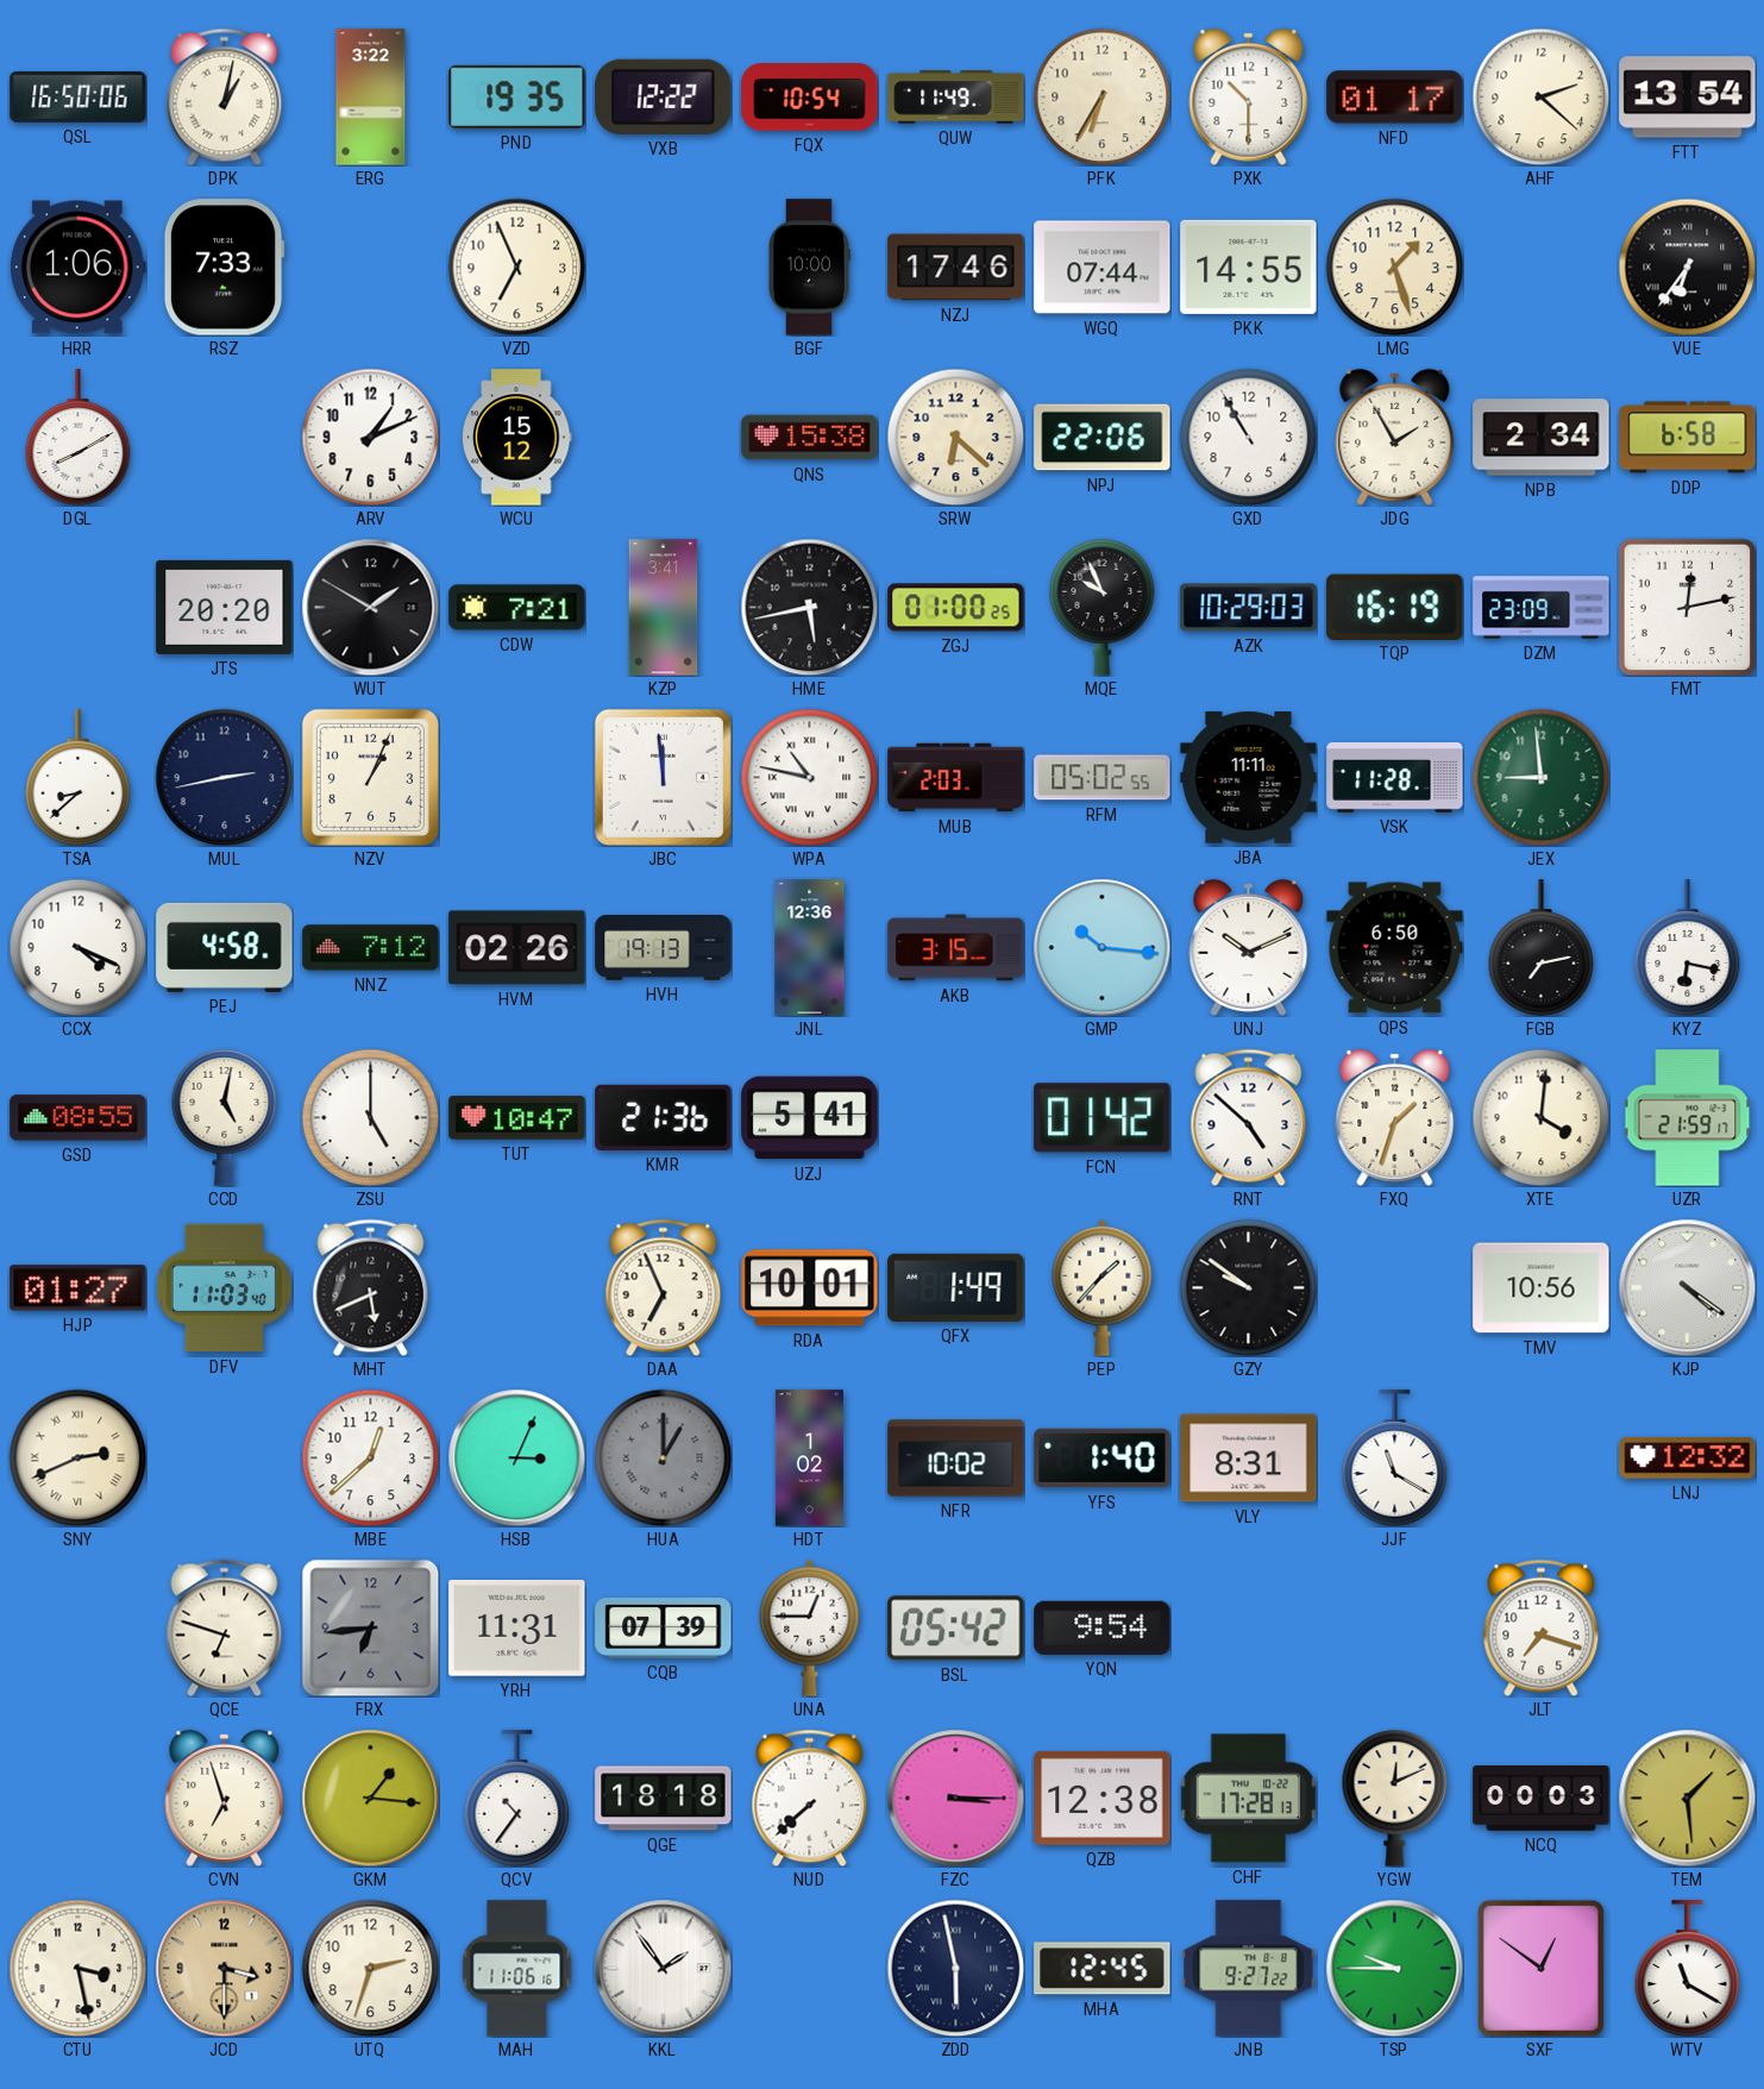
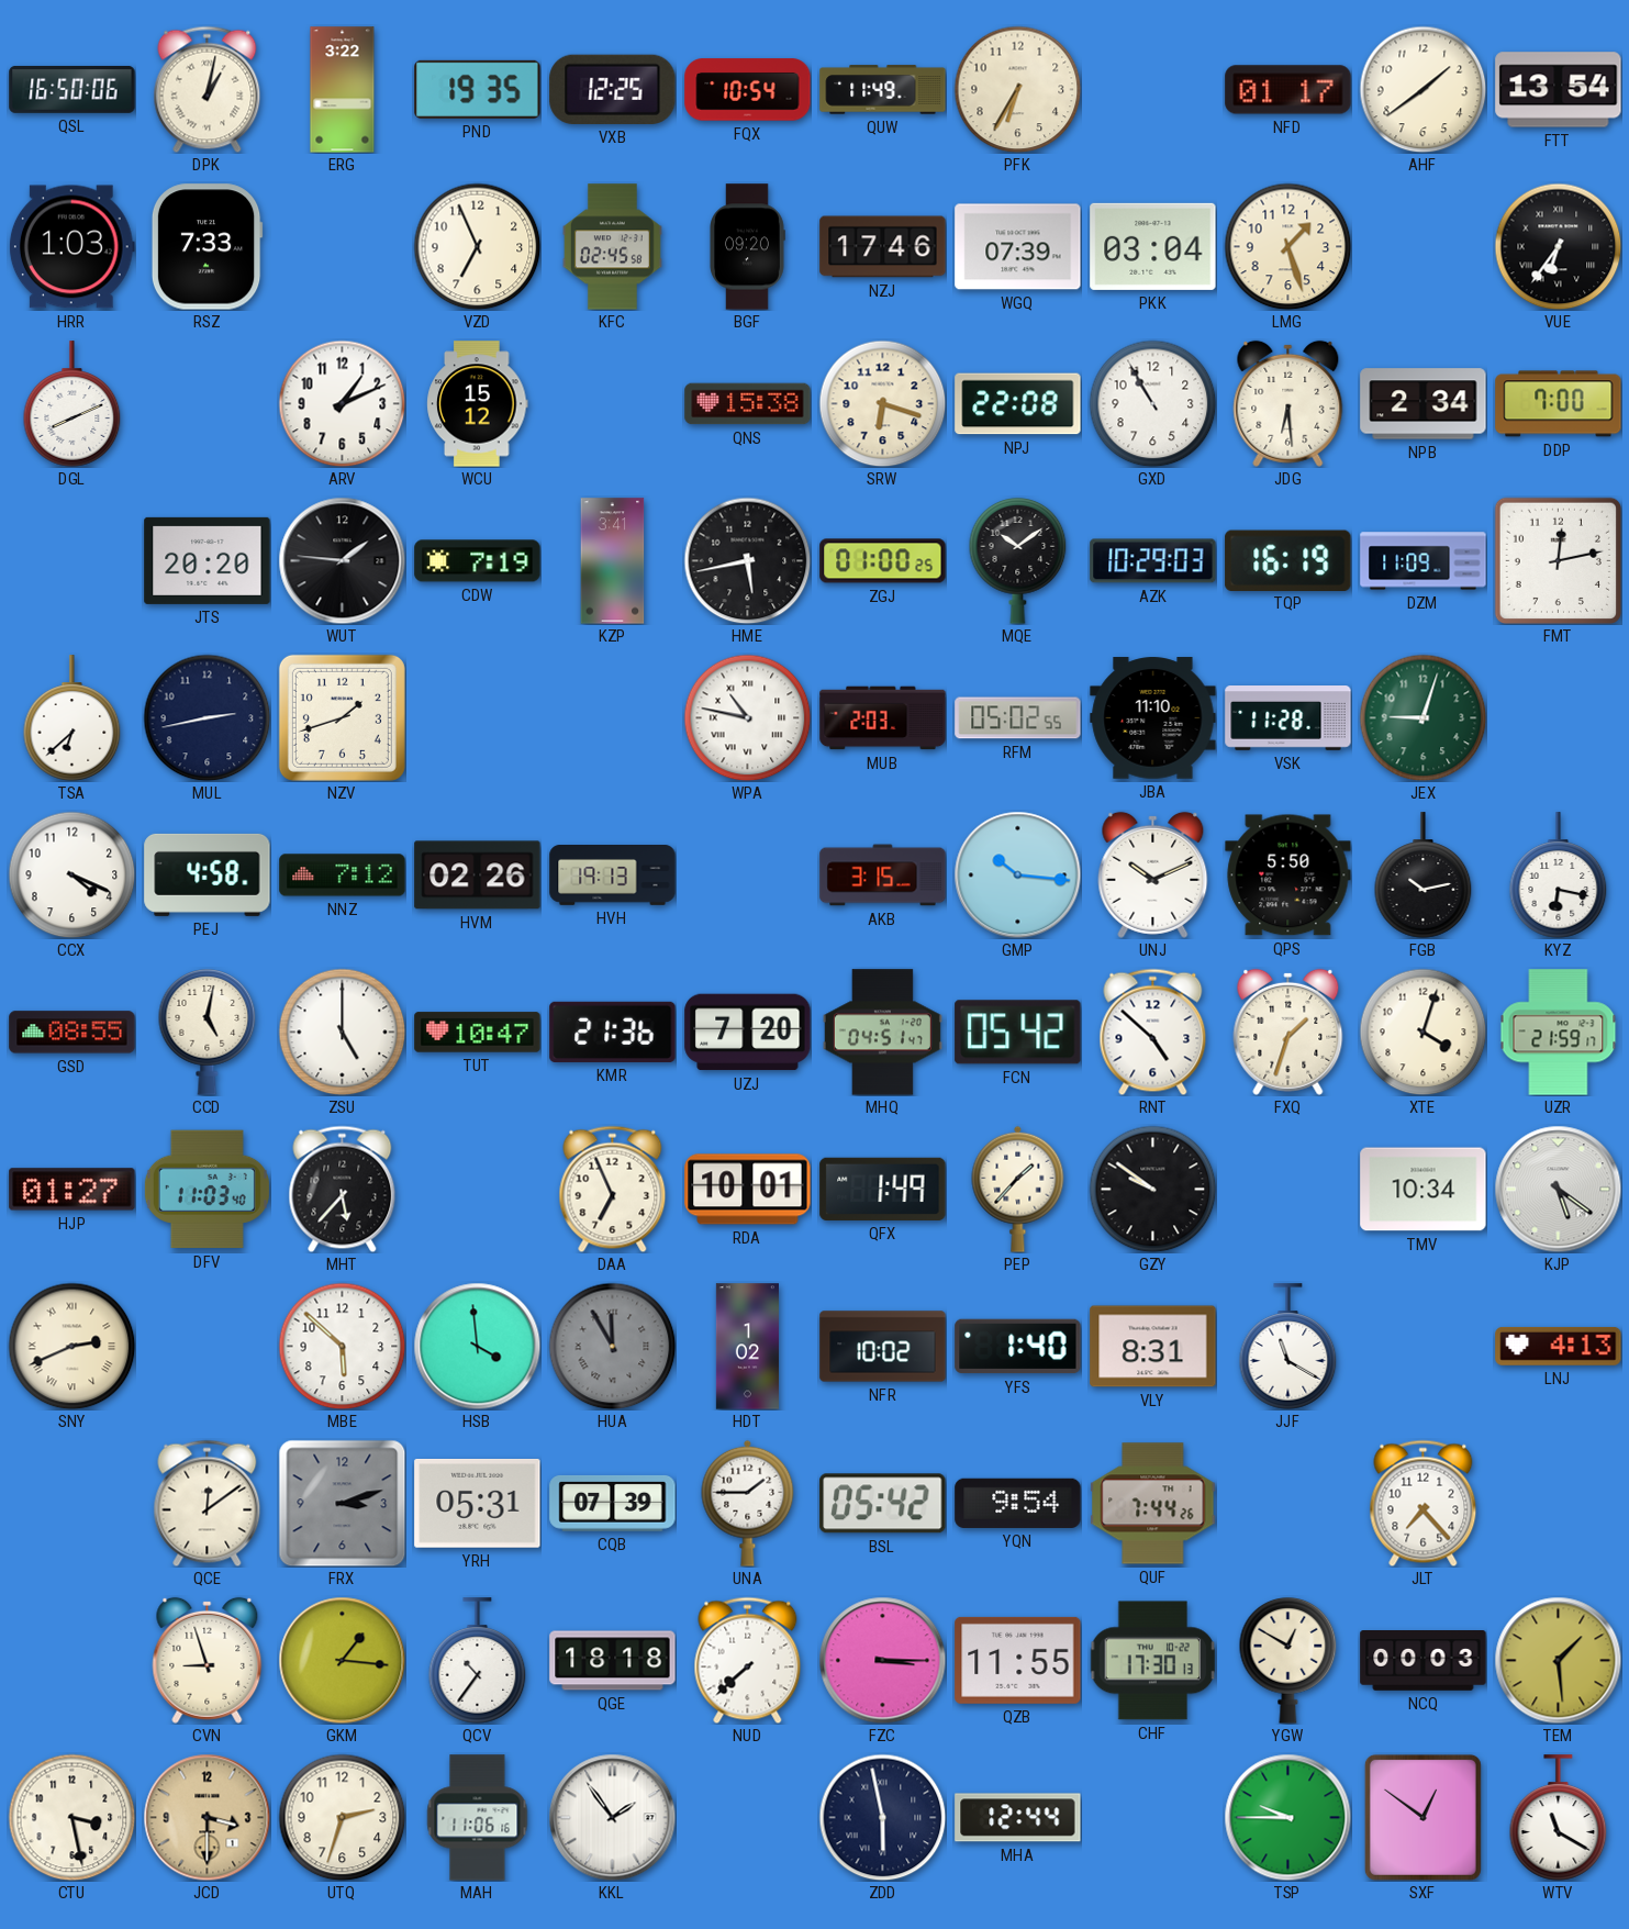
VXB: 12:22 -> 12:25
PXK: 10:30 -> none
AHF: 2:22 -> 1:39
HRR: 1:06 -> 1:03
KFC: none -> 02:45
BGF: 10:00 -> 09:20
WGQ: 07:44 -> 07:39
PKK: 14:55 -> 03:04
DGL: 8:10 -> 8:11
SRW: 6:22 -> 6:18
NPJ: 22:06 -> 22:08
JDG: 1:55 -> 6:29
DDP: 6:58 -> 7:00
WUT: 1:50 -> 1:46
CDW: 7:21 -> 7:19
MQE: 9:56 -> 10:09
DZM: 23:09 -> 11:09
TSA: 8:38 -> 6:38
NZV: 1:04 -> 1:42
JBC: 11:59 -> none
JBA: 11:11 -> 11:10
JEX: 8:59 -> 9:03
JNL: 12:36 -> none
QPS: 6:50 -> 5:50
FGB: 7:13 -> 10:13
UZJ: 5:41 -> 7:20
MHQ: none -> 04:51
FCN: 01:42 -> 05:42
XTE: 4:01 -> 4:03
MHT: 5:41 -> 5:37
TMV: 10:56 -> 10:34
KJP: 4:21 -> 5:21
MBE: 12:38 -> 5:52
HSB: 3:04 -> 3:59
HUA: 1:00 -> 11:55
LNJ: 12:32 -> 4:13
QCE: 6:48 -> 12:09
FRX: 6:44 -> 3:12
YRH: 11:31 -> 05:31
UNA: 12:45 -> 1:45
QUF: none -> 7:44
JLT: 7:18 -> 7:23
CVN: 6:57 -> 8:57
QZB: 12:38 -> 11:55
CHF: 17:28 -> 17:30
YGW: 12:11 -> 12:50
MHA: 12:45 -> 12:44
JNB: 9:27 -> none
